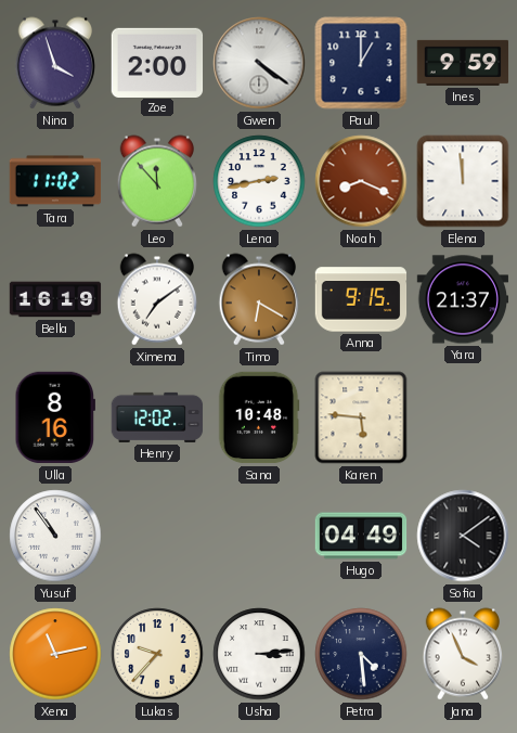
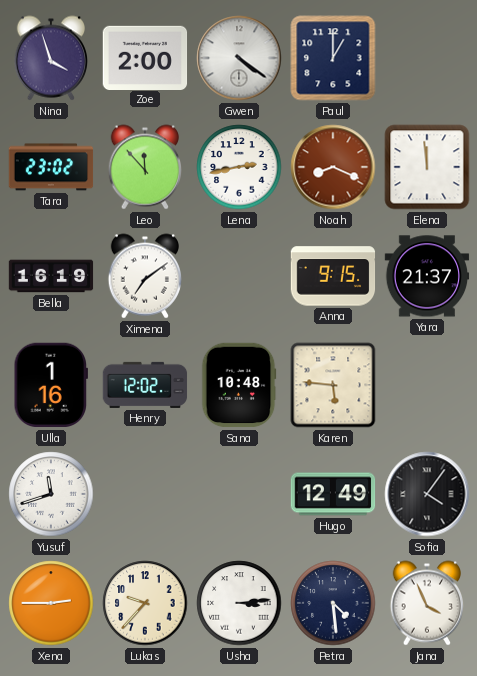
Ines: 9:59 -> none
Tara: 11:02 -> 23:02
Timo: 6:20 -> none
Ulla: 8:16 -> 1:16
Yusuf: 10:54 -> 11:42
Hugo: 04:49 -> 12:49
Sofia: 4:09 -> 4:06
Xena: 11:13 -> 2:45
